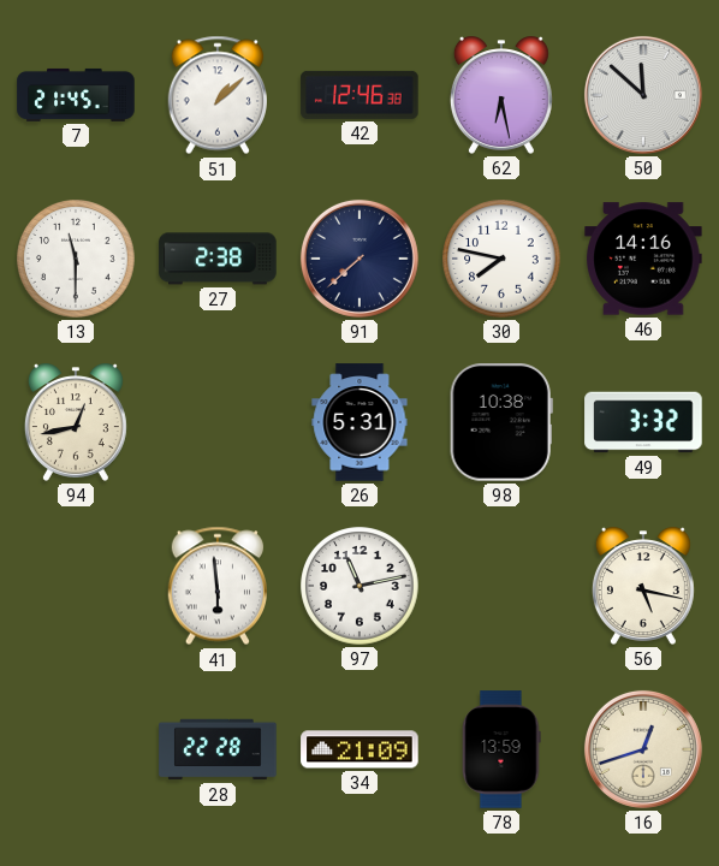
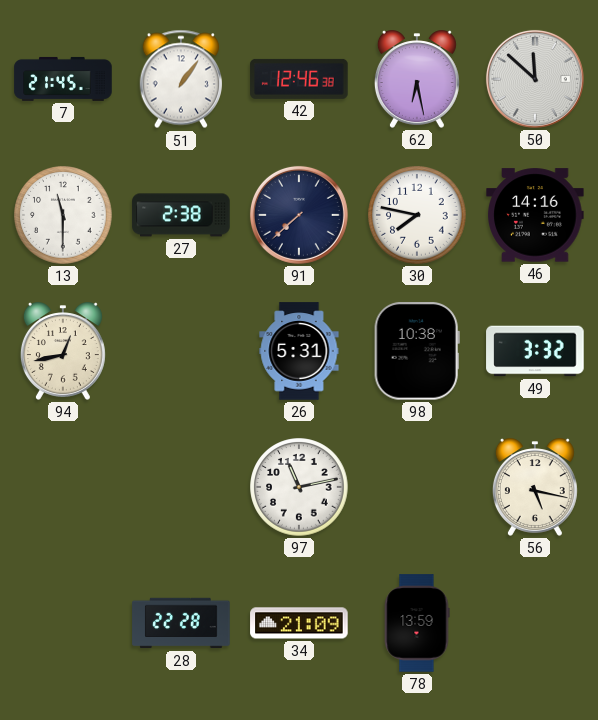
51: 1:08 -> 1:06
41: 5:59 -> none
16: 12:42 -> none
